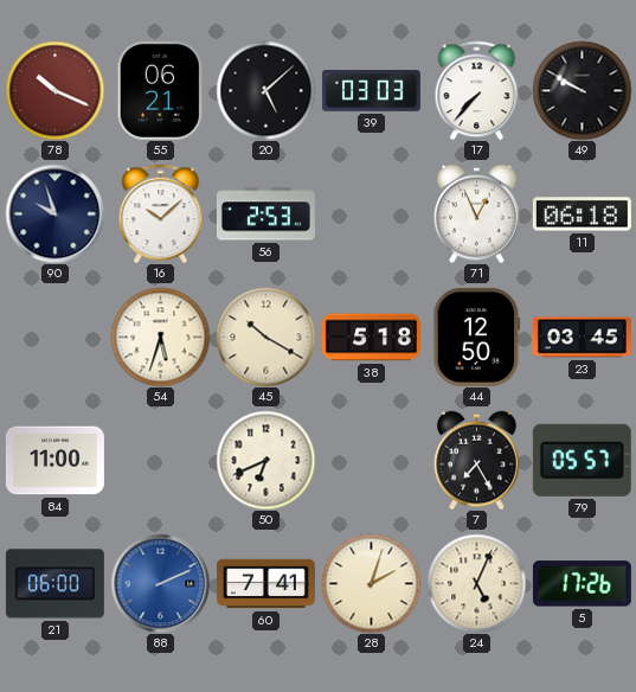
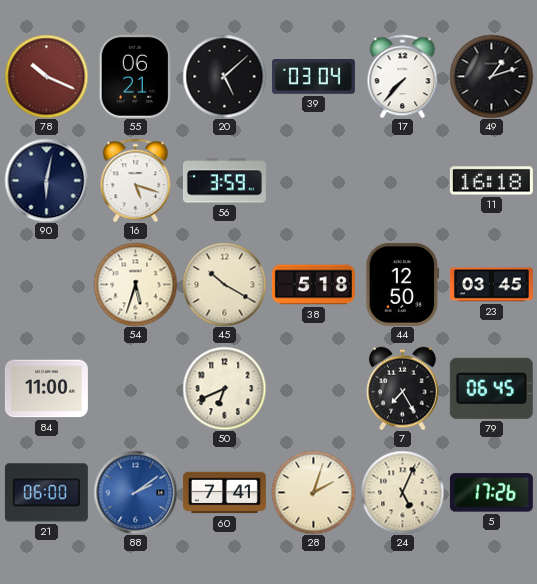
39: 03:03 -> 03:04
49: 9:50 -> 1:12
90: 9:57 -> 6:02
16: 10:08 -> 5:18
56: 2:53 -> 3:59
71: 12:56 -> none
11: 06:18 -> 16:18
79: 05:57 -> 06:45
88: 2:11 -> 2:09
